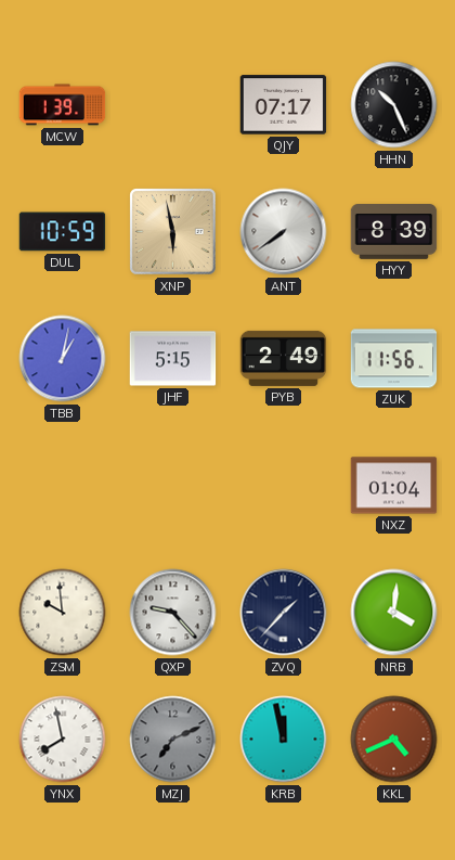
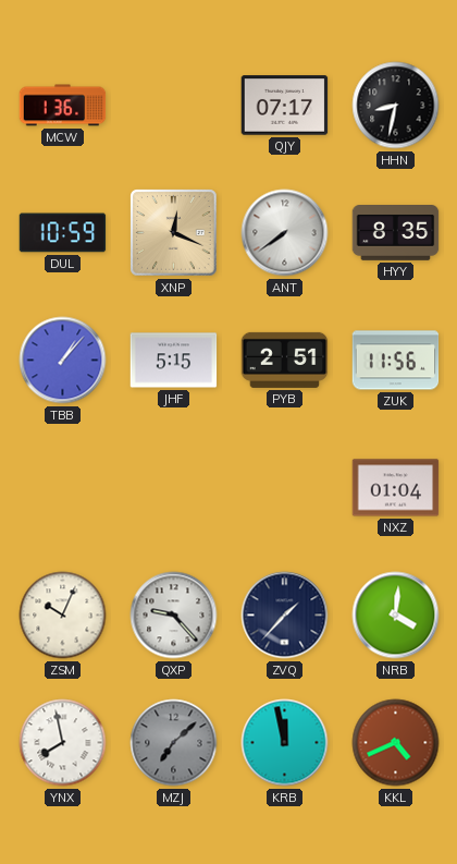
MCW: 1:39 -> 1:36
HHN: 10:26 -> 8:32
XNP: 5:58 -> 12:19
HYY: 8:39 -> 8:35
TBB: 1:02 -> 1:07
PYB: 2:49 -> 2:51
ZSM: 9:59 -> 10:04
MZJ: 7:11 -> 7:08
